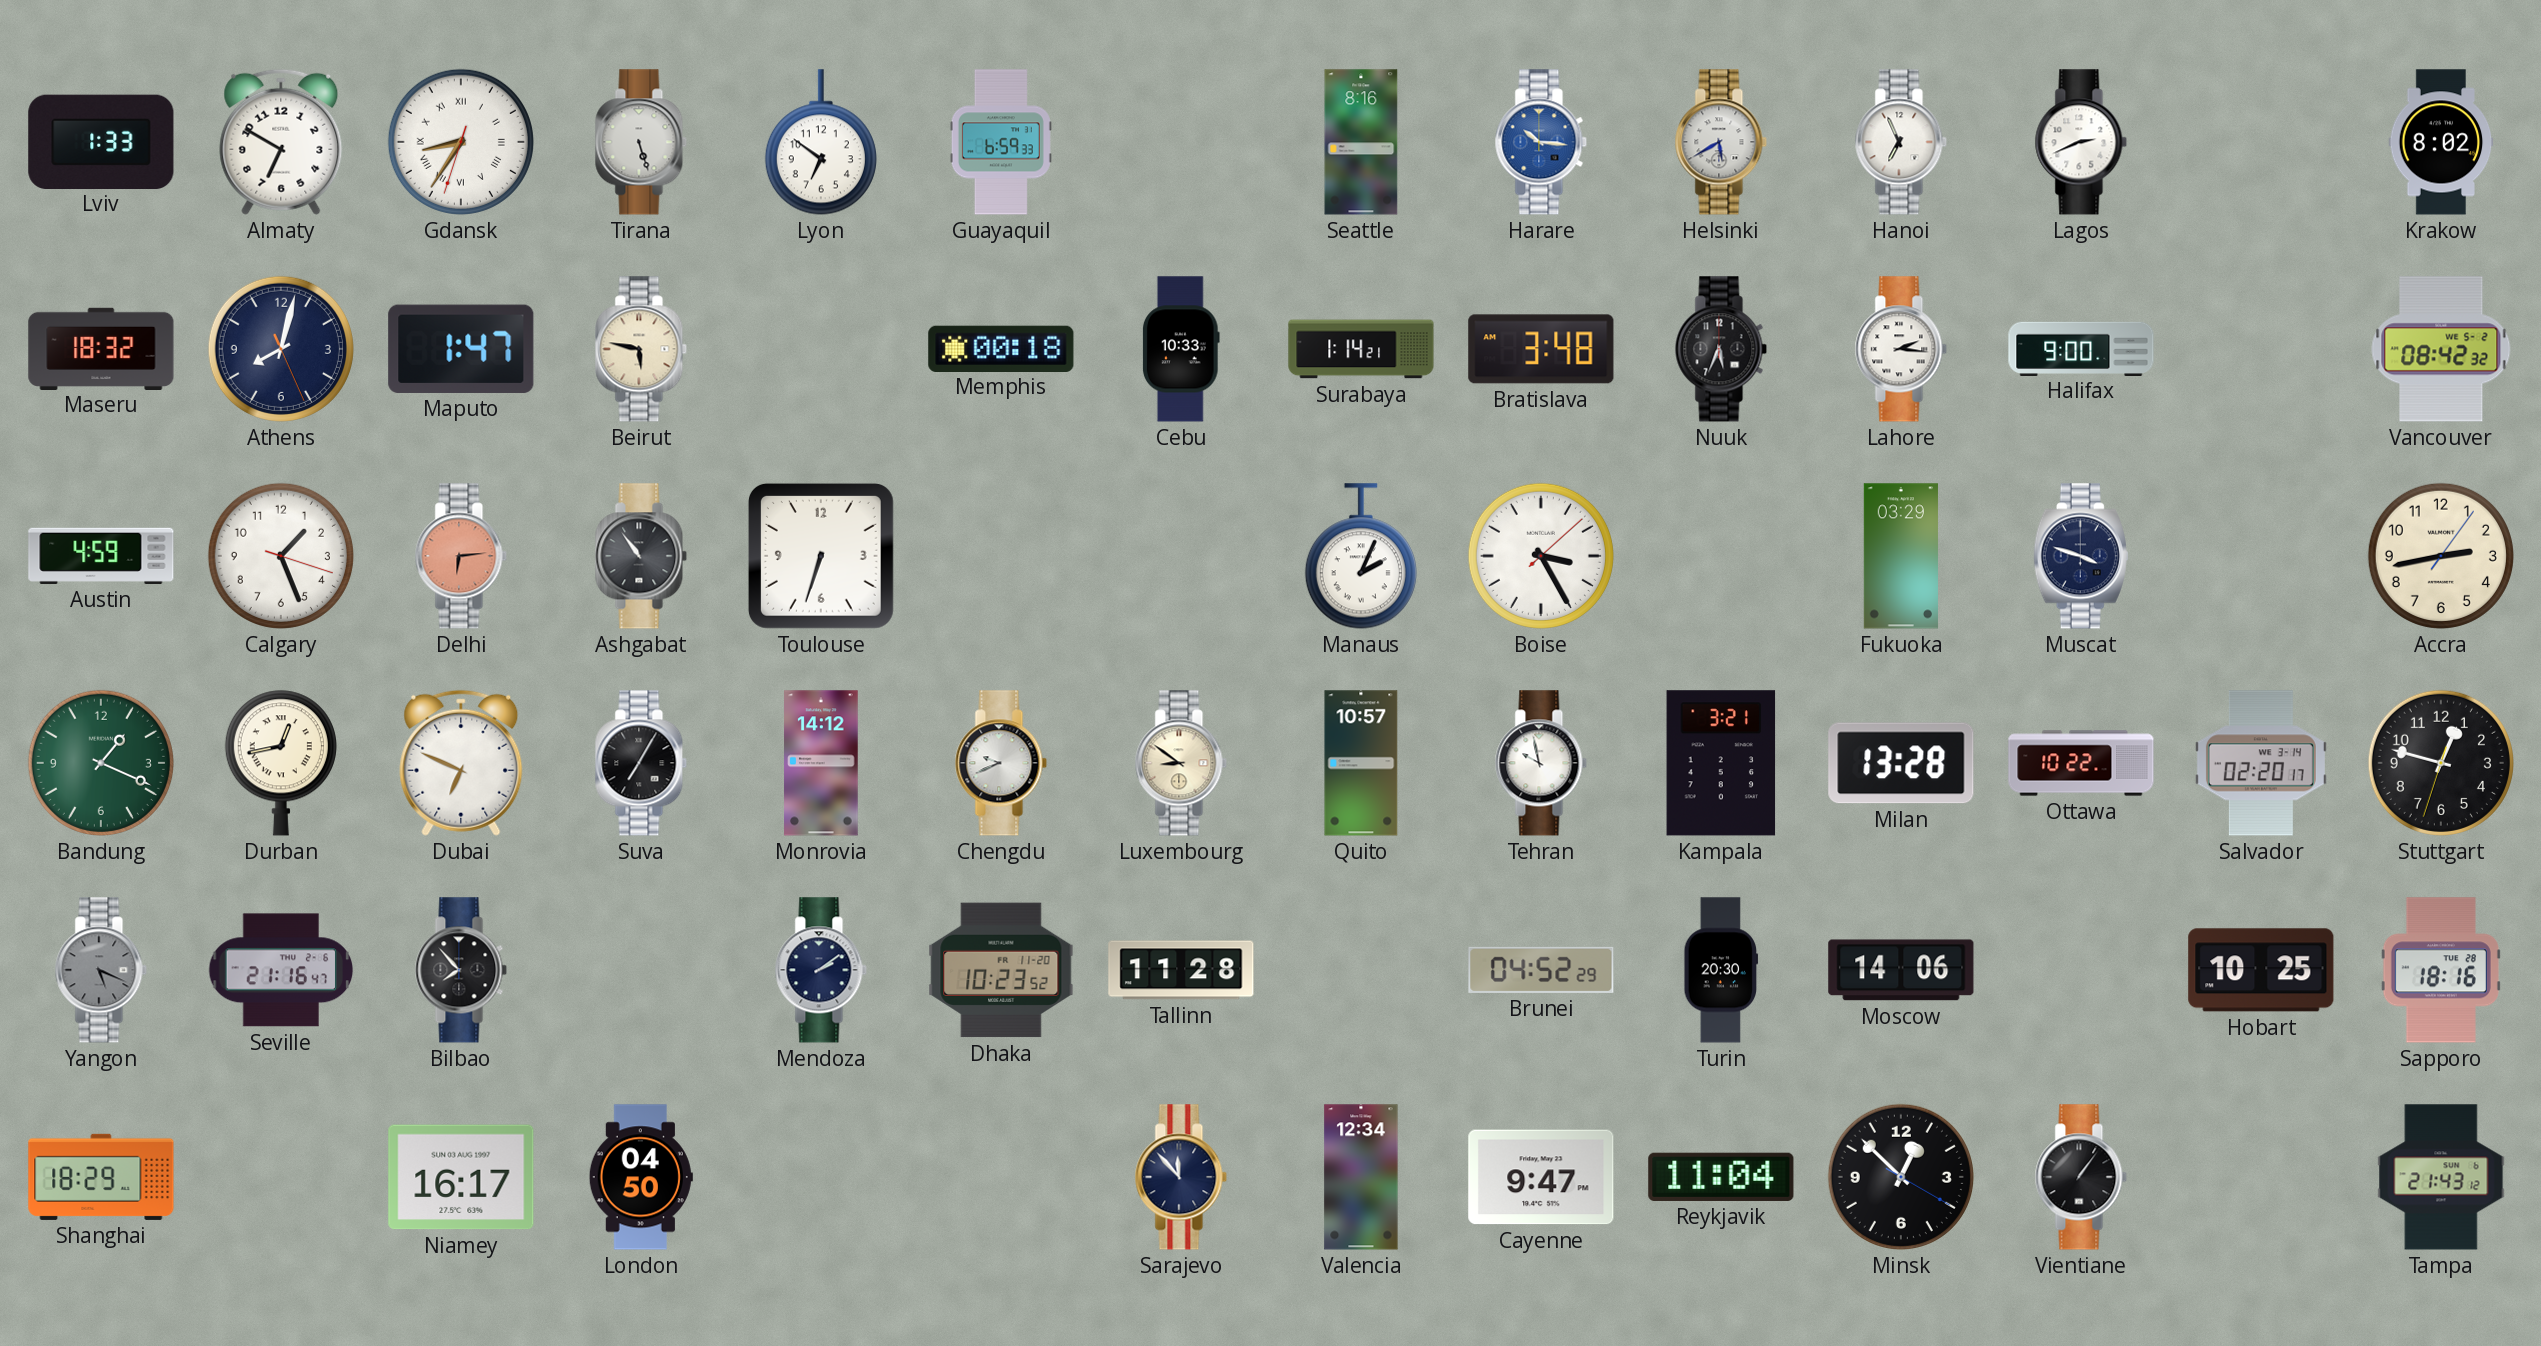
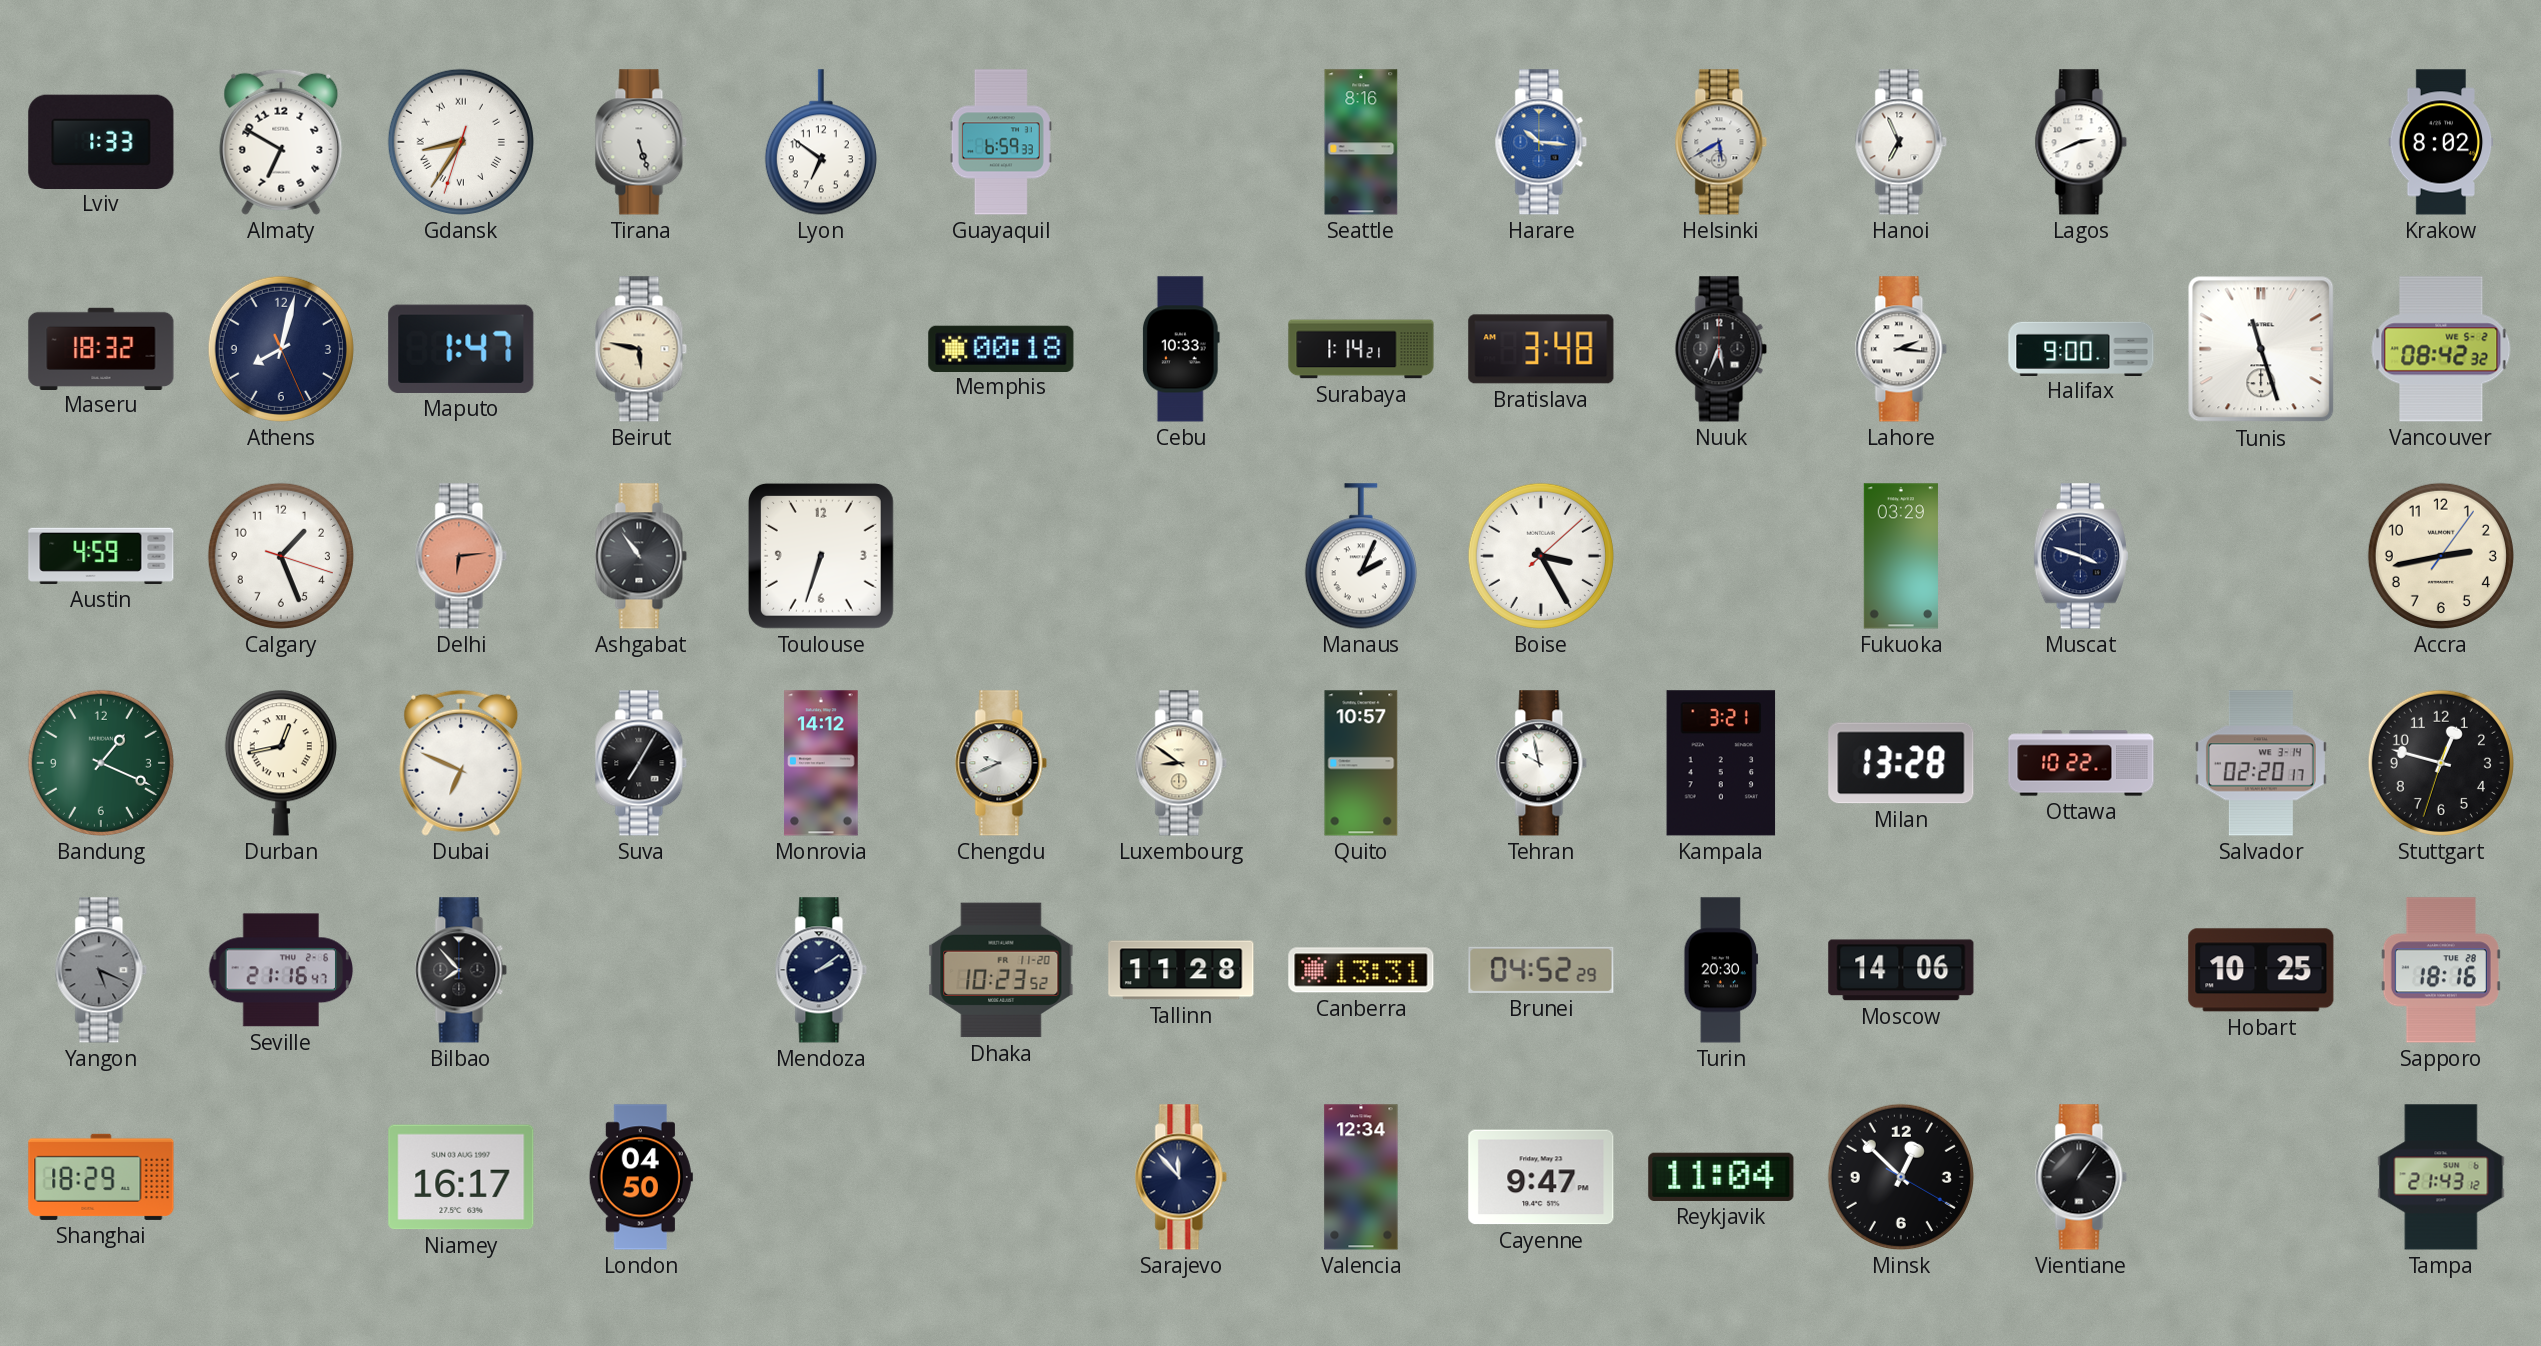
Tunis: none -> 11:27
Canberra: none -> 13:31
